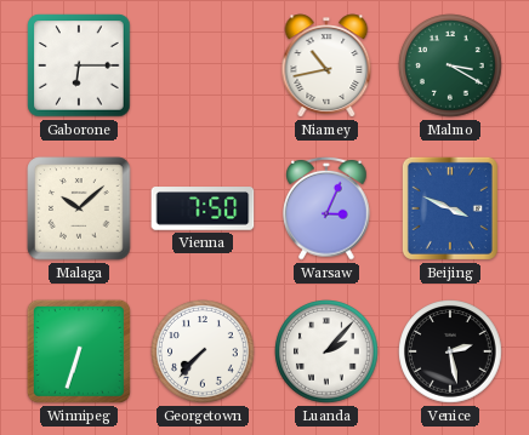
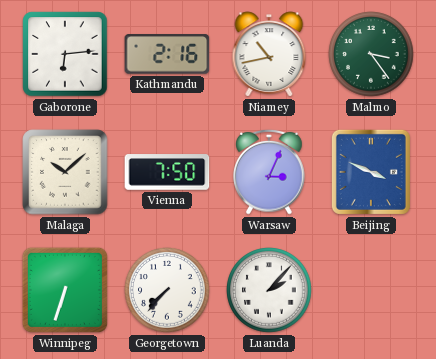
Gaborone: 6:15 -> 6:14
Kathmandu: none -> 2:16
Malmo: 3:20 -> 3:24
Venice: 2:28 -> none
